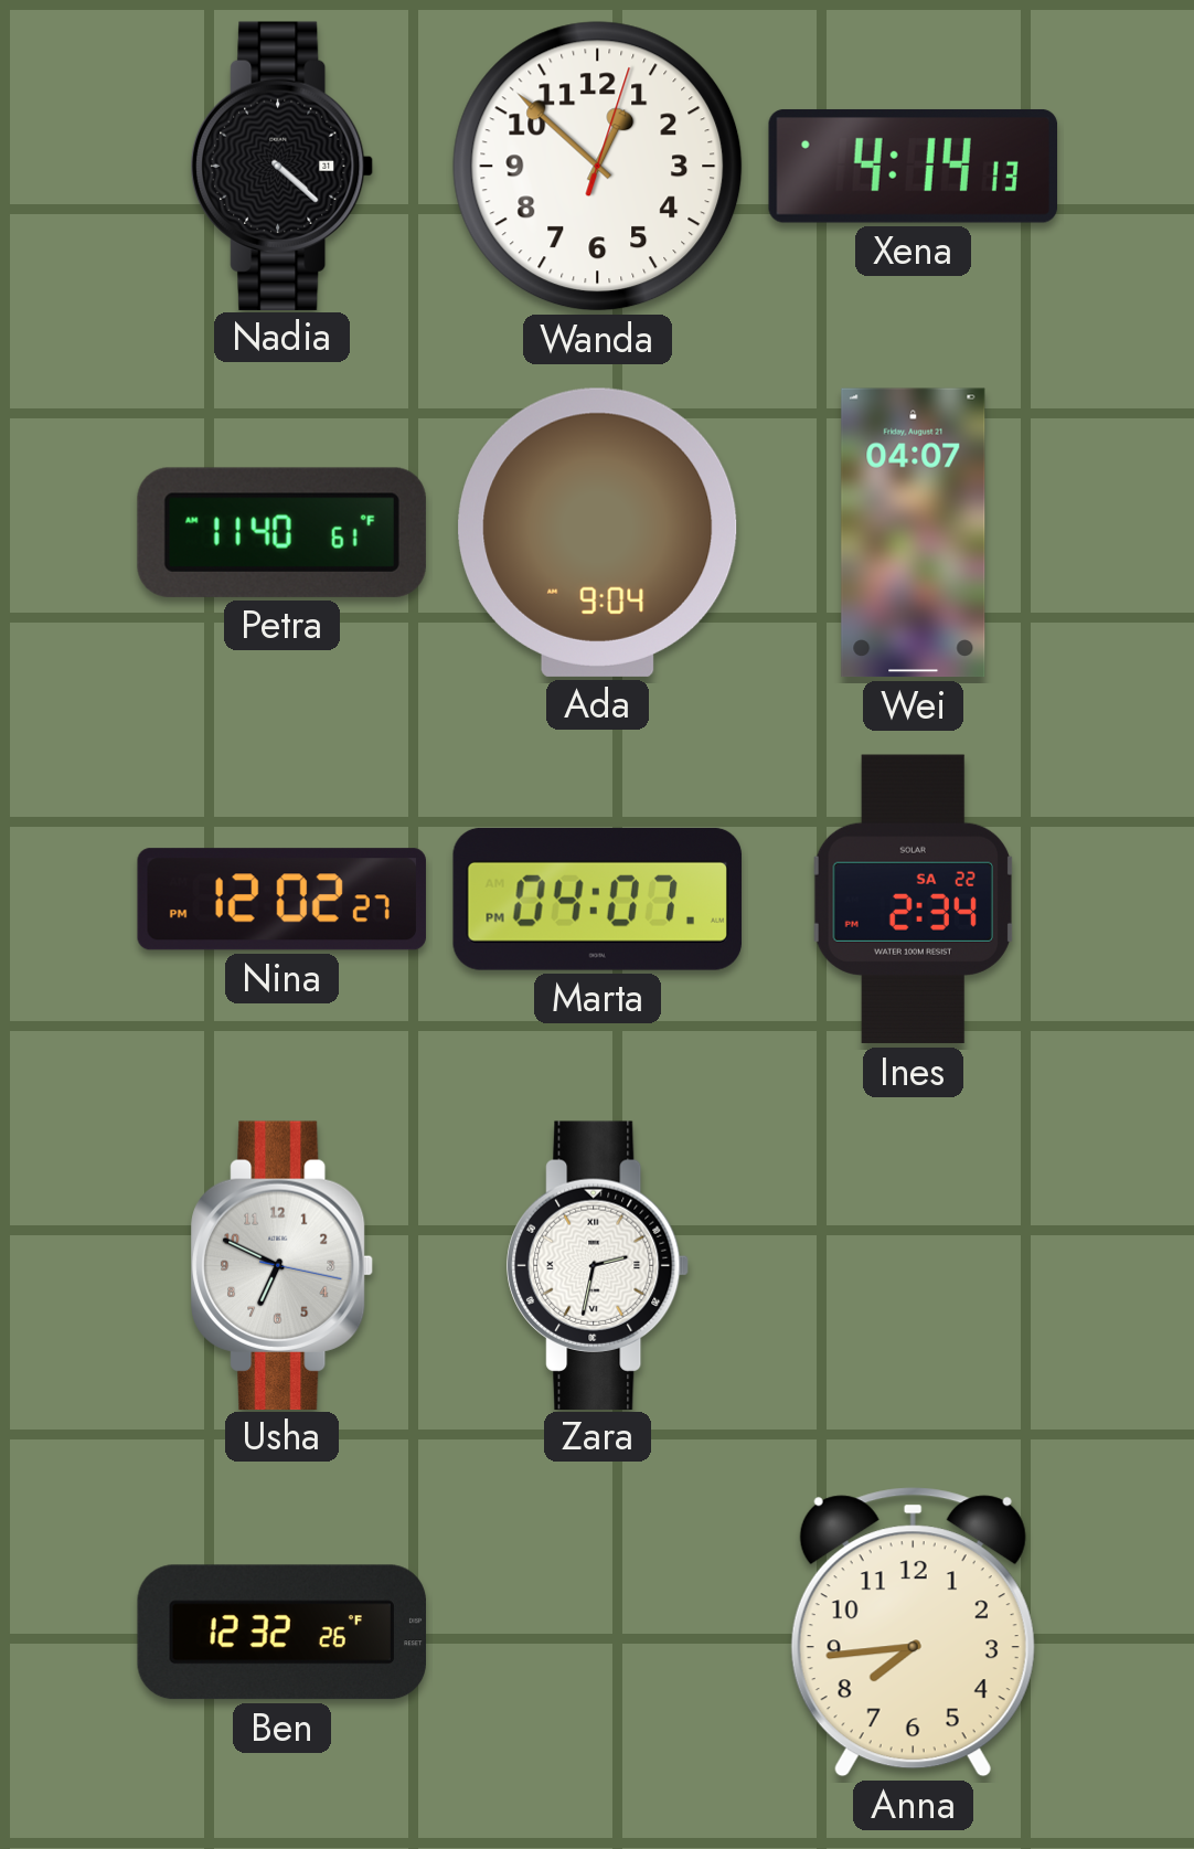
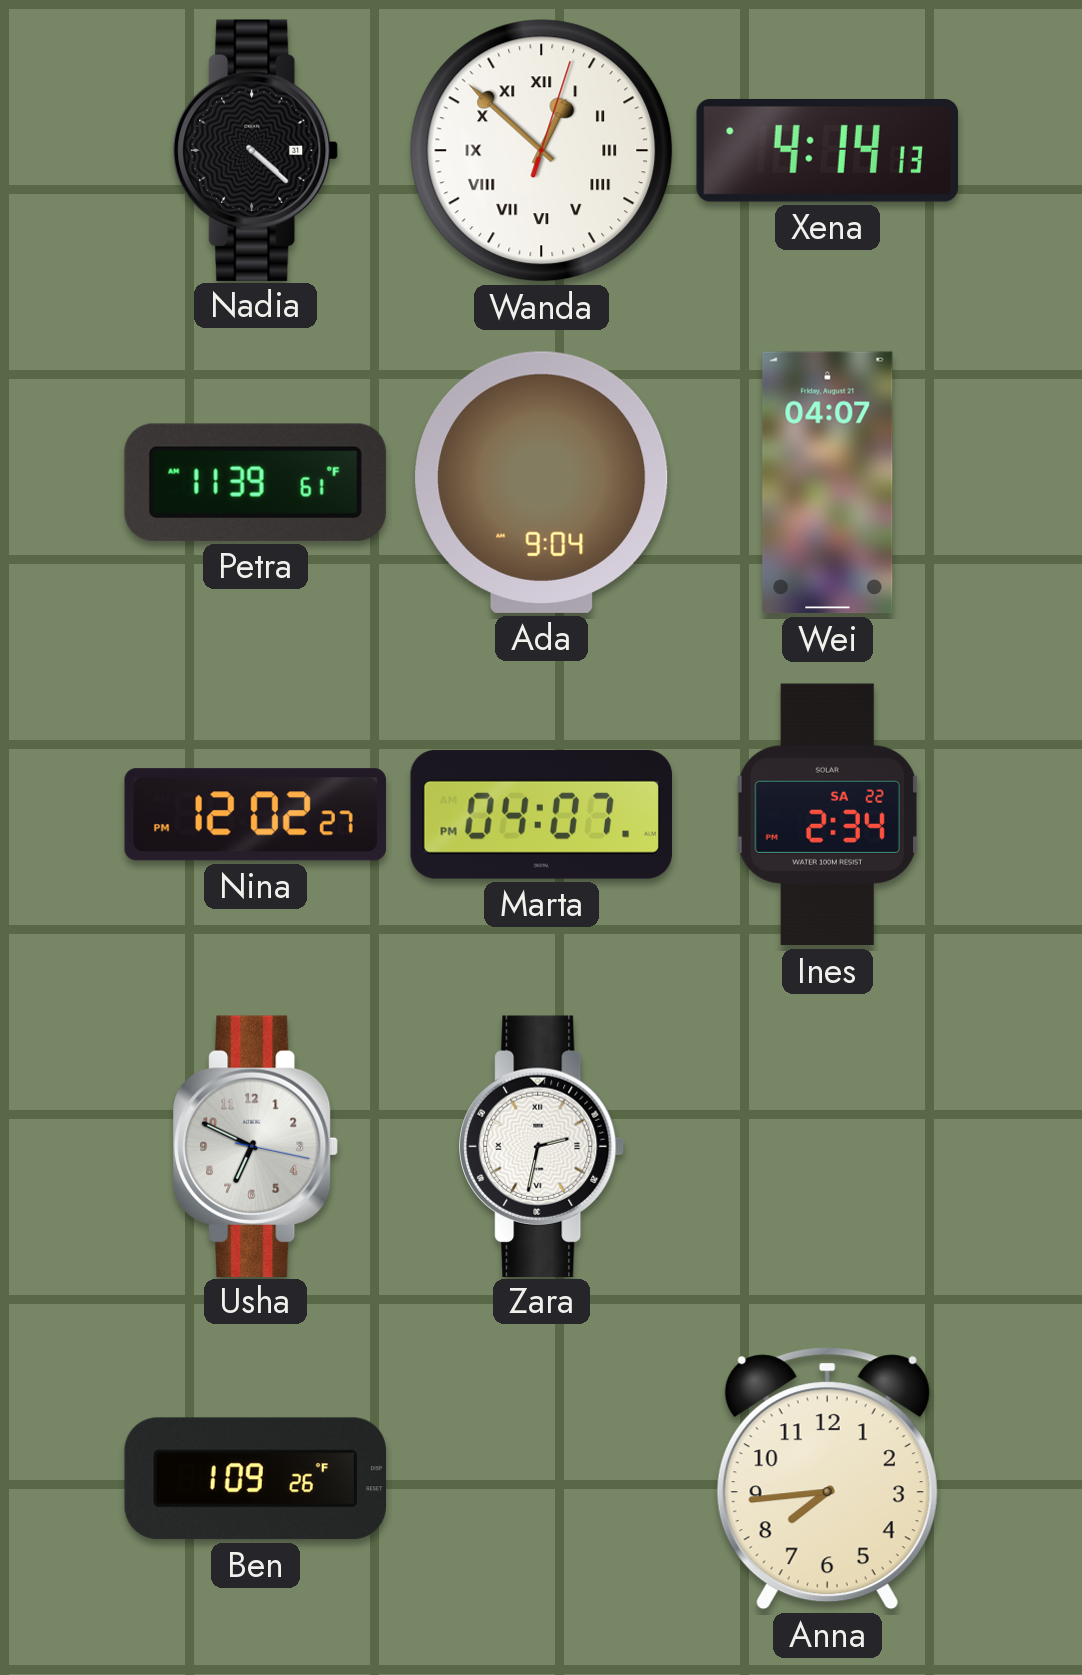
Wanda numerals: Arabic -> Roman
Petra: 11:40 -> 11:39
Ben: 12:32 -> 1:09
